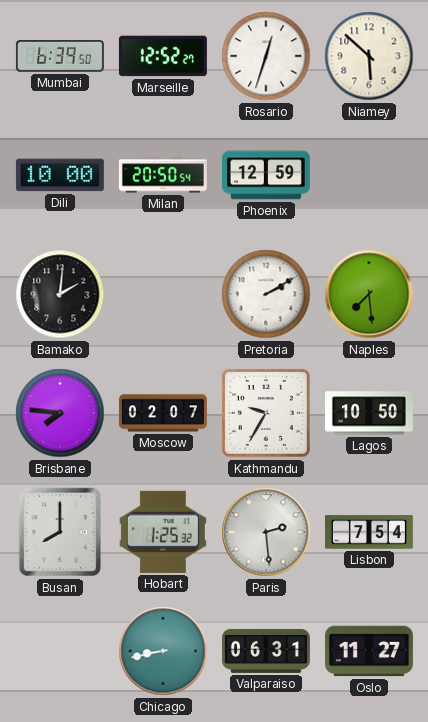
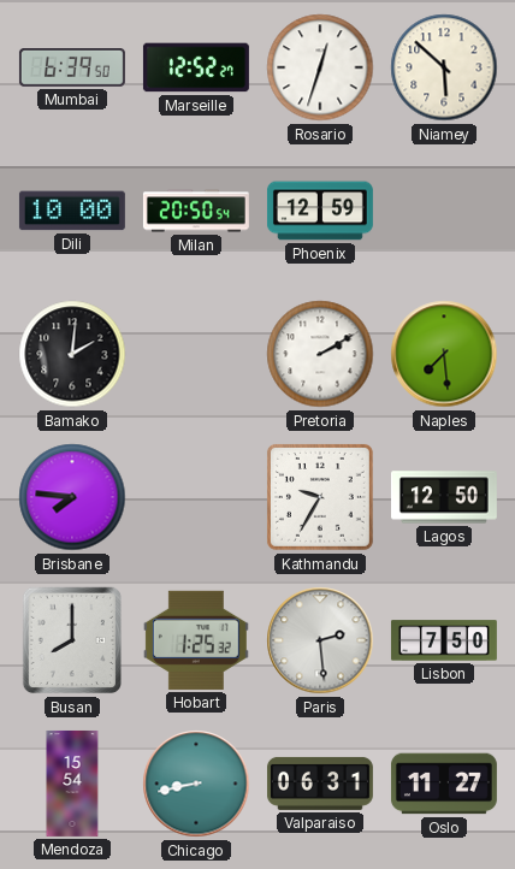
Moscow: 02:07 -> none
Lagos: 10:50 -> 12:50
Lisbon: 7:54 -> 7:50
Mendoza: none -> 15:54
